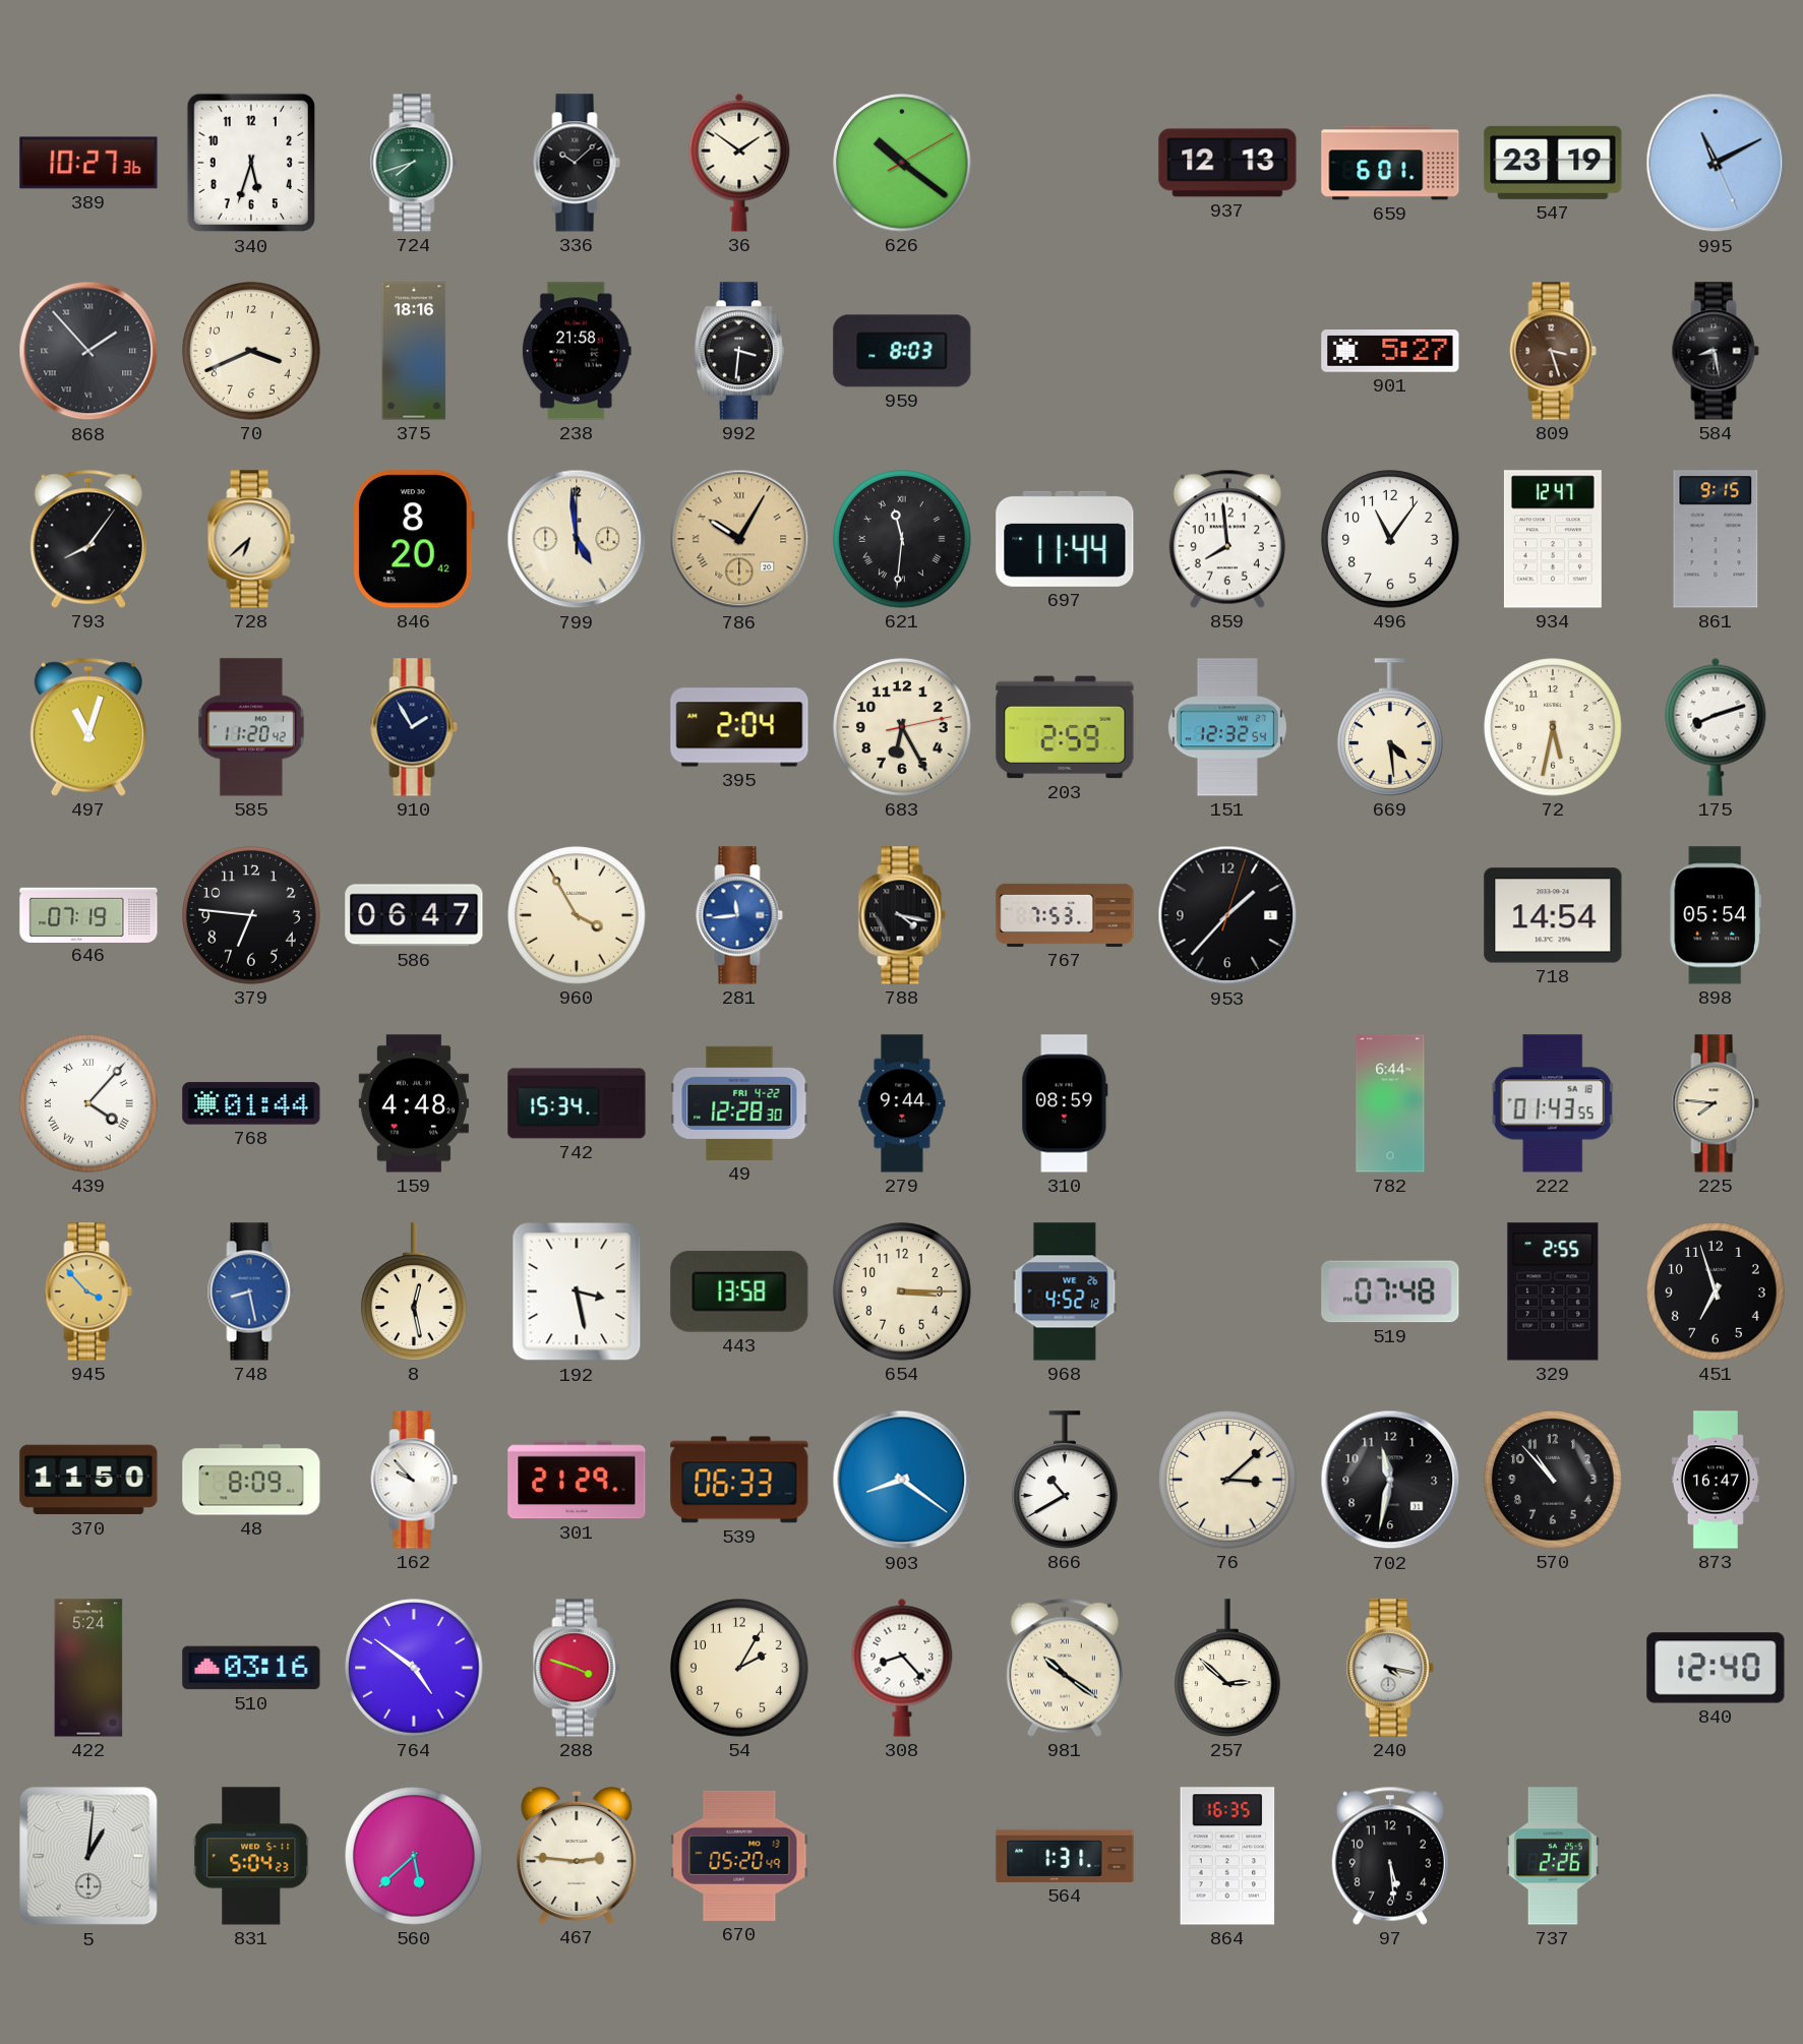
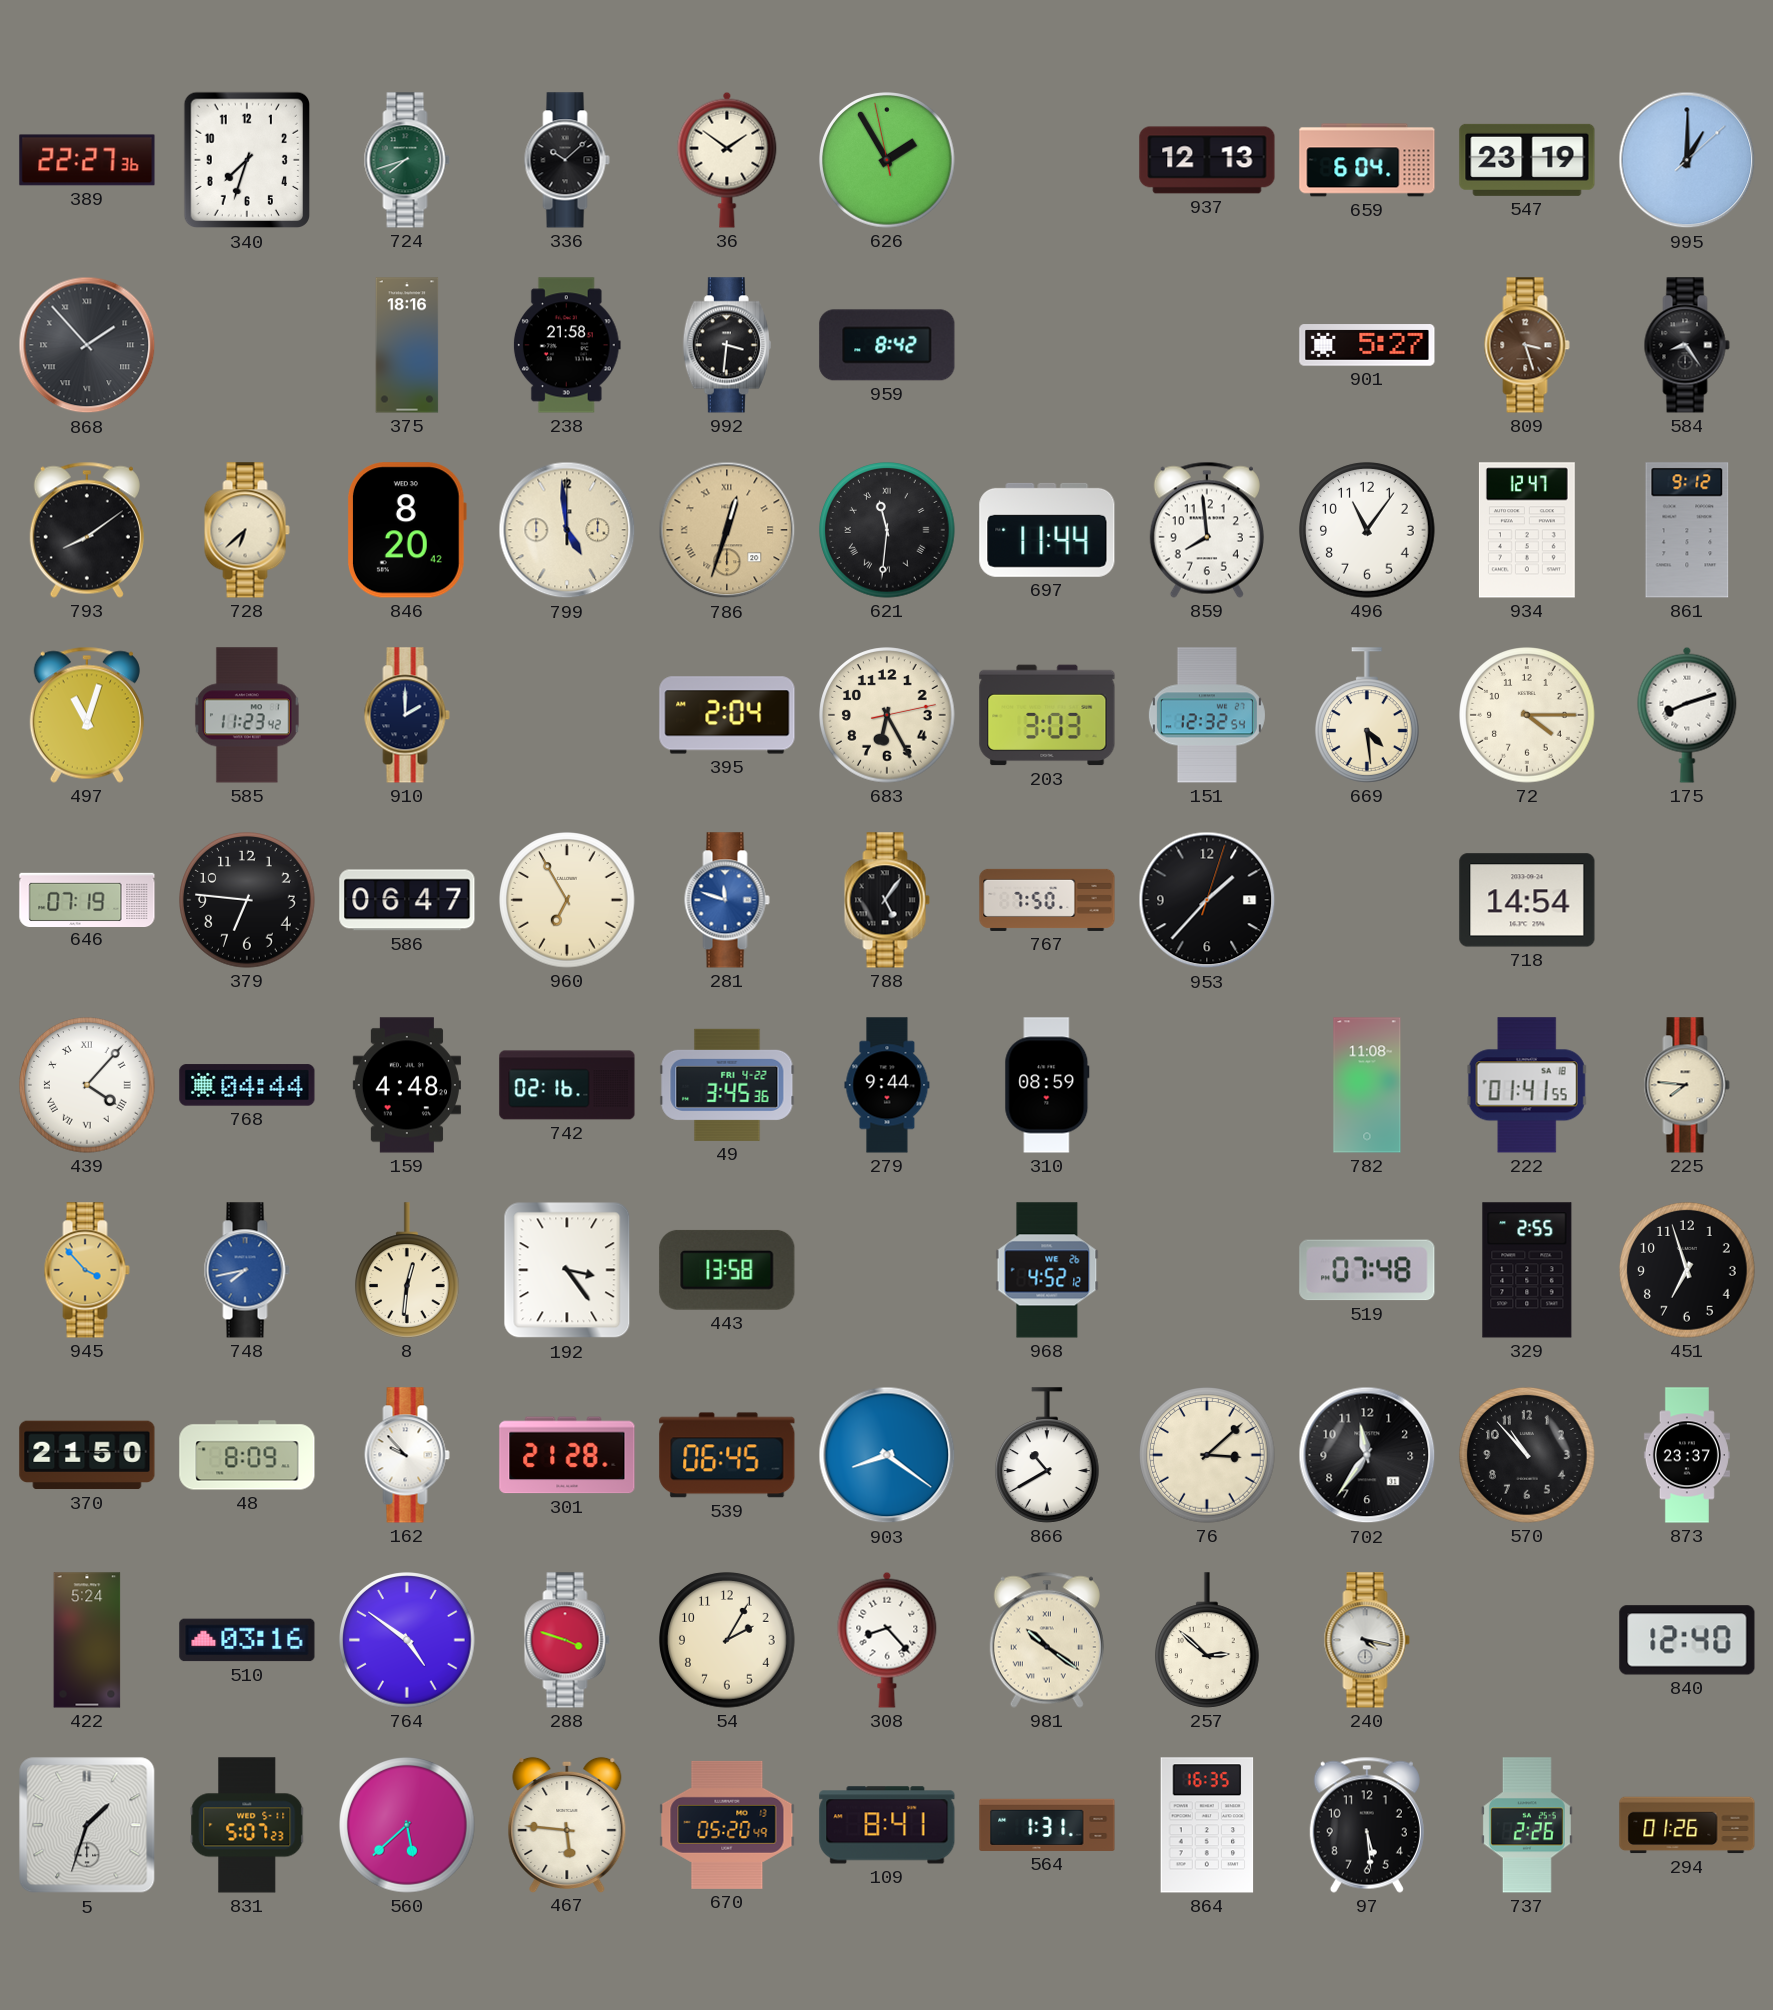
389: 10:27 -> 22:27
340: 5:33 -> 7:33
626: 10:21 -> 1:54
659: 6:01 -> 6:04
995: 11:10 -> 1:00
70: 3:41 -> none
959: 8:03 -> 8:42
584: 8:28 -> 8:24
793: 8:06 -> 8:09
786: 10:05 -> 12:33
861: 9:15 -> 9:12
585: 11:20 -> 11:23
910: 1:55 -> 2:00
203: 2:59 -> 3:03
72: 5:32 -> 4:15
960: 3:55 -> 6:55
281: 11:44 -> 11:48
788: 4:17 -> 5:06
767: 7:53 -> 7:50
898: 05:54 -> none
768: 01:44 -> 04:44
742: 15:34 -> 02:16
49: 12:28 -> 3:45
782: 6:44 -> 11:08
222: 01:43 -> 01:41
748: 8:28 -> 7:43
8: 12:28 -> 12:31
192: 3:28 -> 3:24
654: 3:15 -> none
370: 11:50 -> 21:50
301: 21:29 -> 21:28
539: 06:33 -> 06:45
702: 11:32 -> 11:36
873: 16:47 -> 23:37
5: 1:01 -> 1:33
831: 5:04 -> 5:07
467: 2:46 -> 5:46
109: none -> 8:41
294: none -> 01:26
